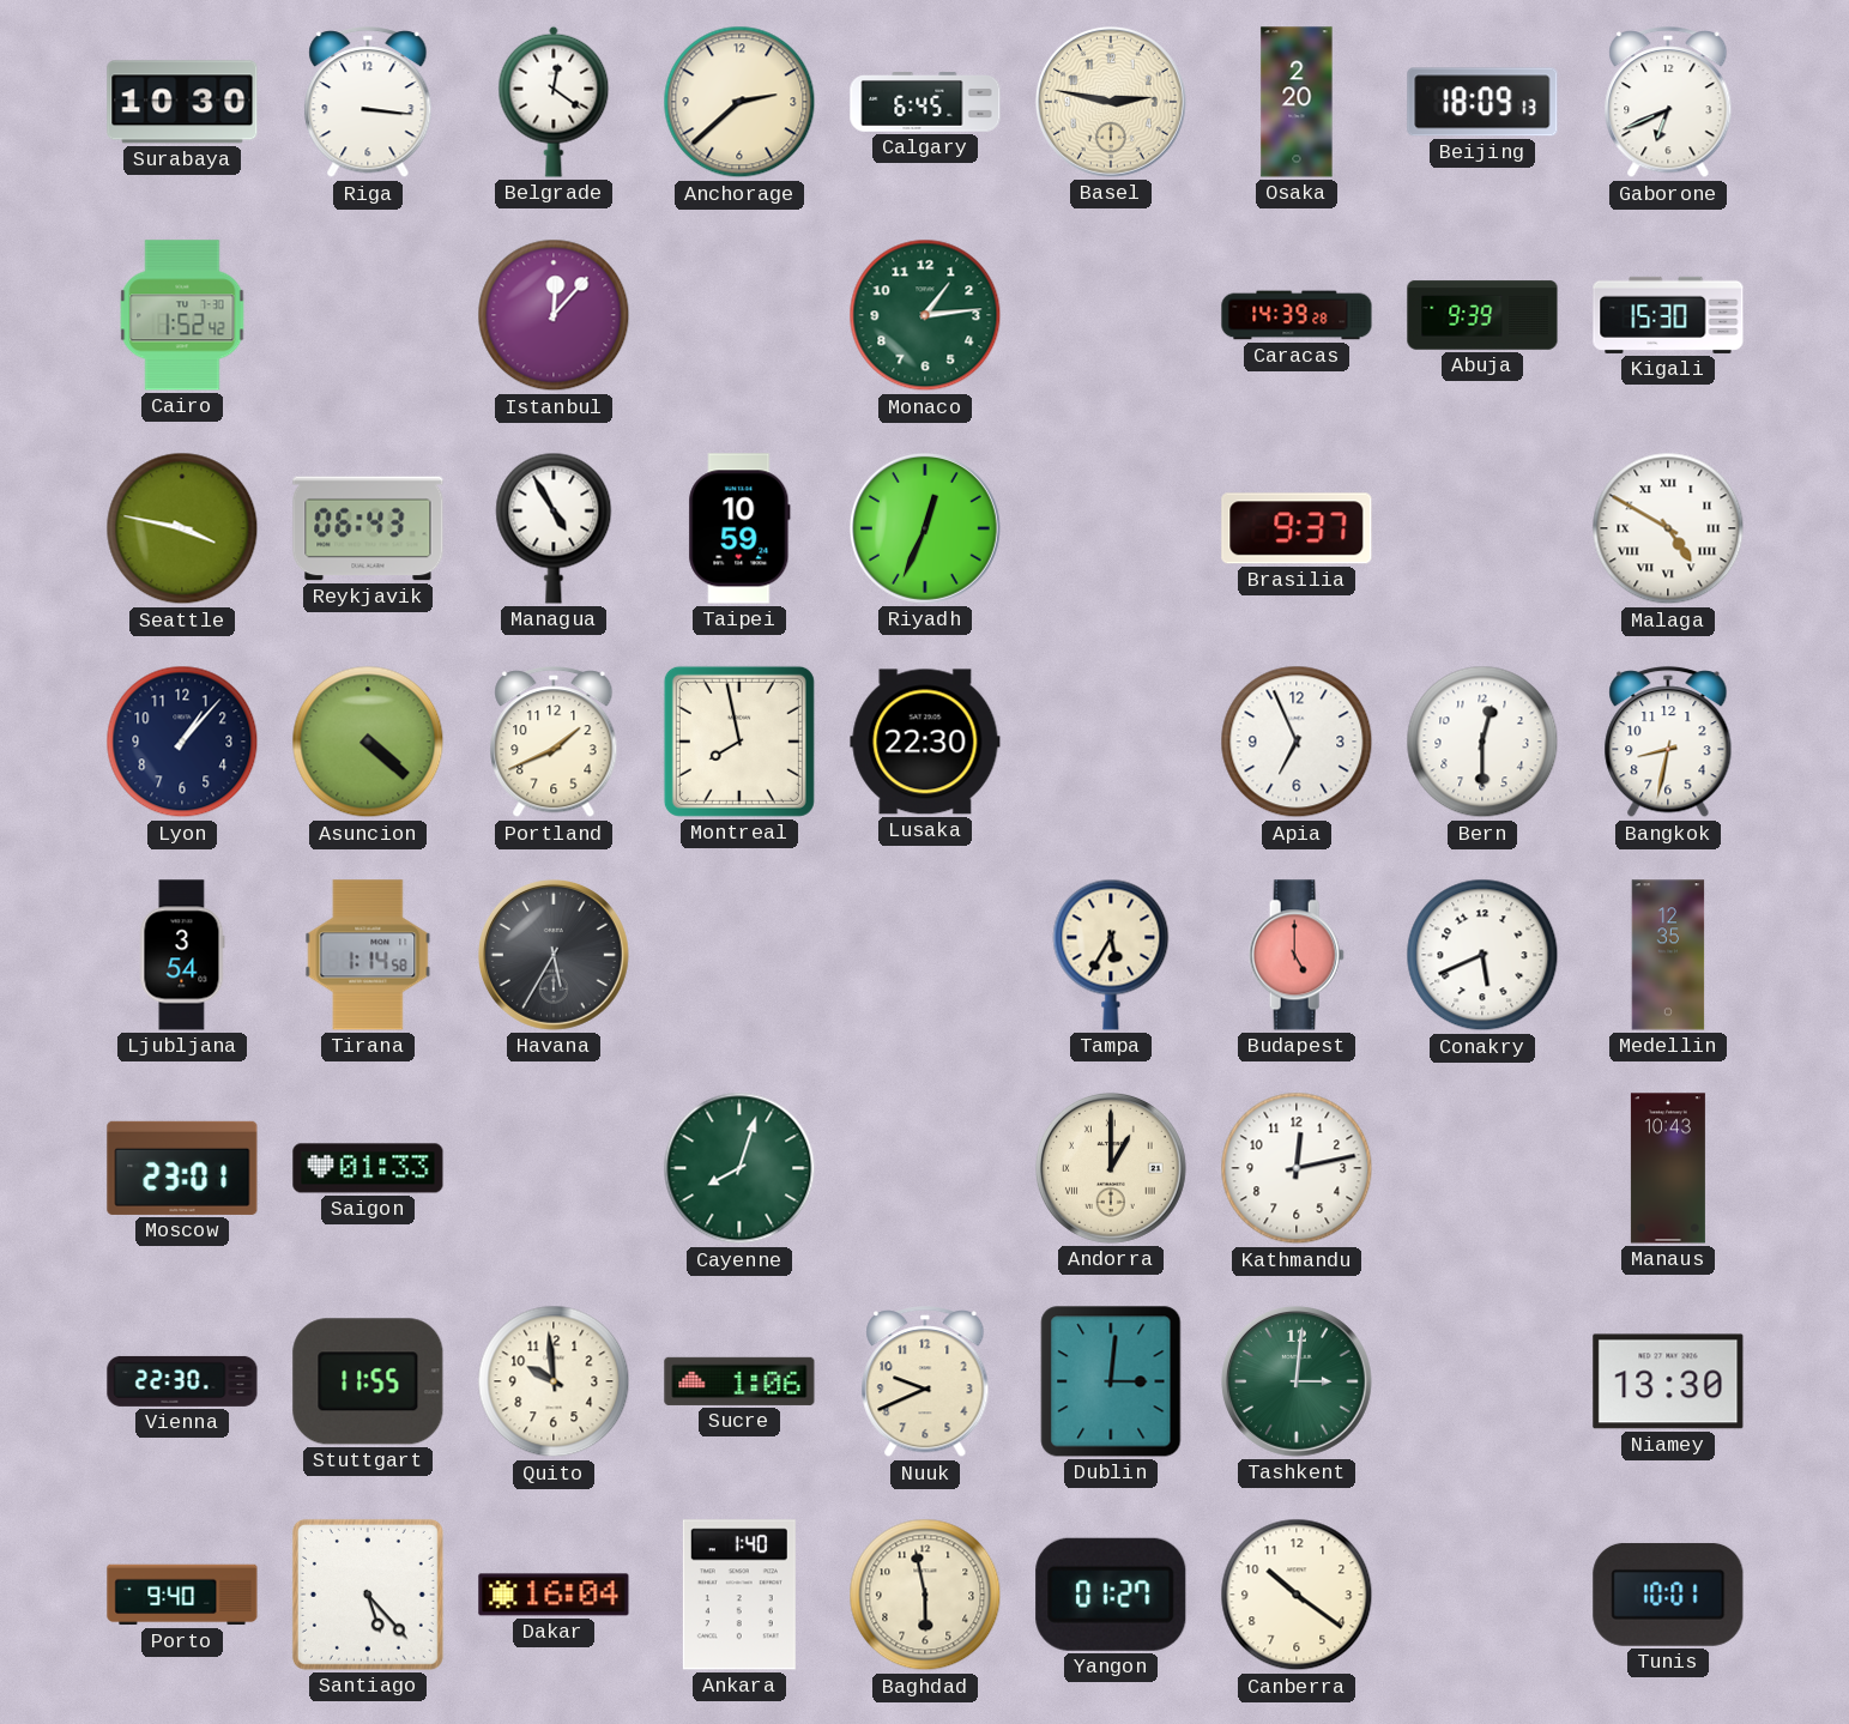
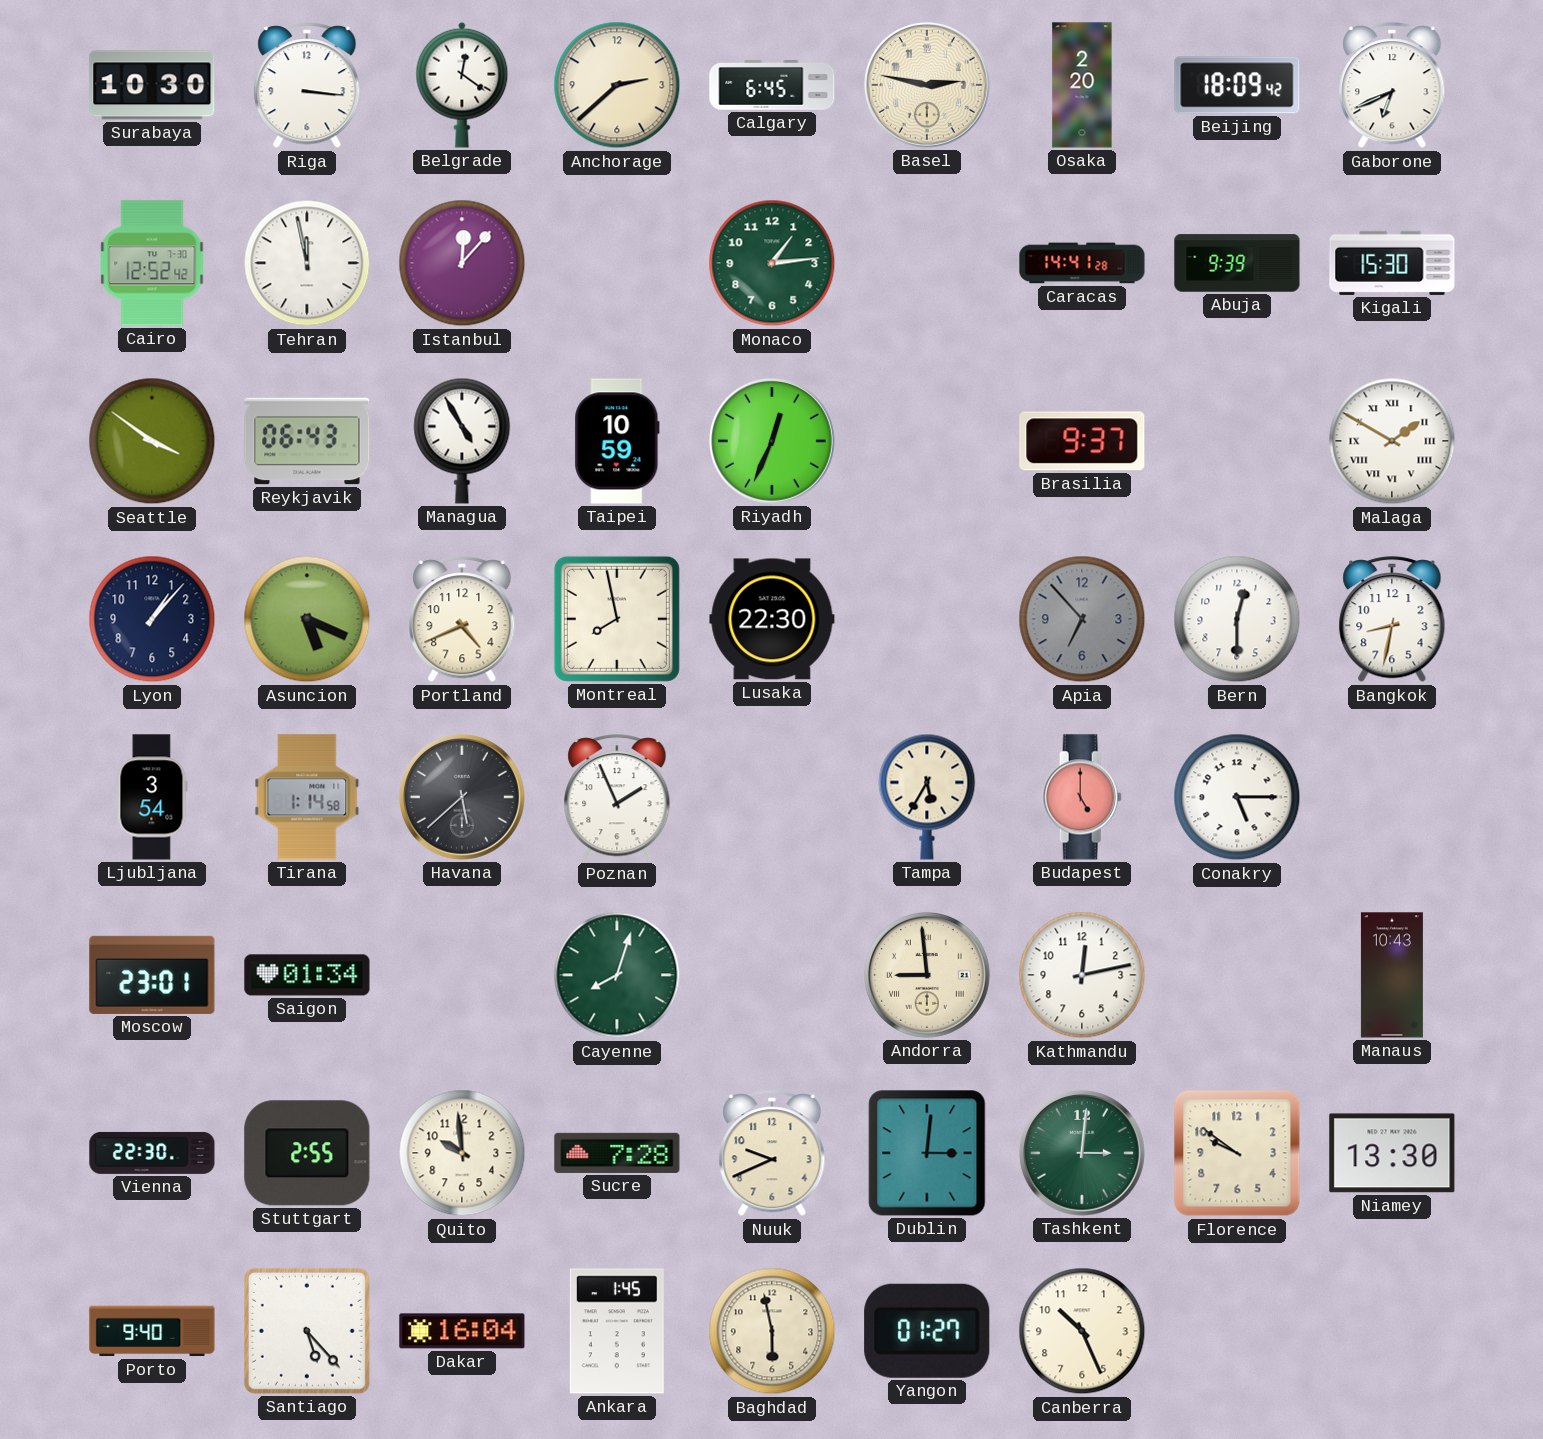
Beijing: 18:09:13 -> 18:09:42
Cairo: 1:52 -> 12:52
Tehran: none -> 11:58
Caracas: 14:39 -> 14:41
Seattle: 3:47 -> 3:51
Malaga: 4:50 -> 1:50
Asuncion: 4:22 -> 5:19
Portland: 1:41 -> 4:41
Apia: 6:56 -> 6:53
Apia dial: white -> grey
Havana: 5:35 -> 5:38
Poznan: none -> 1:56
Conakry: 5:41 -> 5:15
Medellin: 12:35 -> none
Saigon: 01:33 -> 01:34
Andorra: 1:00 -> 8:59
Stuttgart: 11:55 -> 2:55
Sucre: 1:06 -> 7:28
Florence: none -> 9:51
Ankara: 1:40 -> 1:45
Canberra: 10:21 -> 10:26
Tunis: 10:01 -> none
